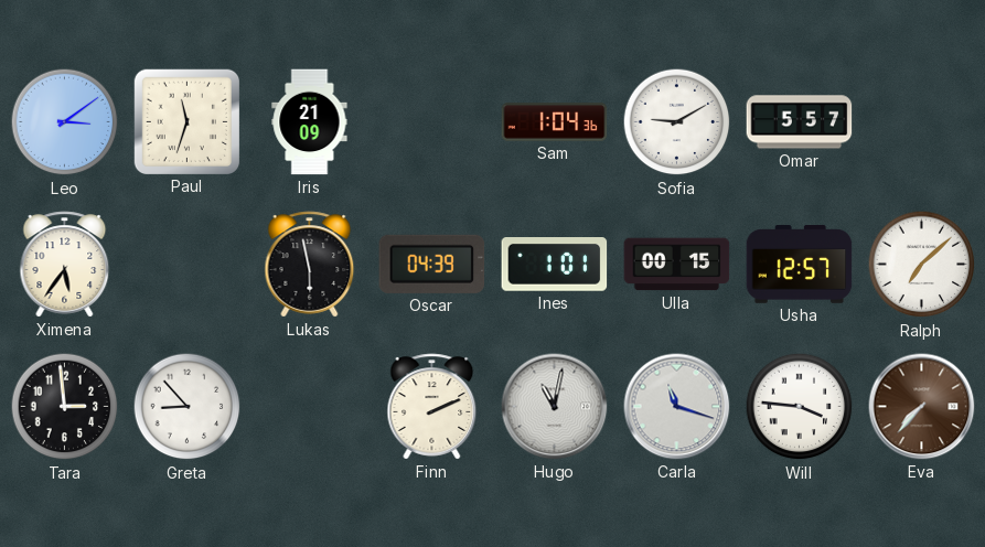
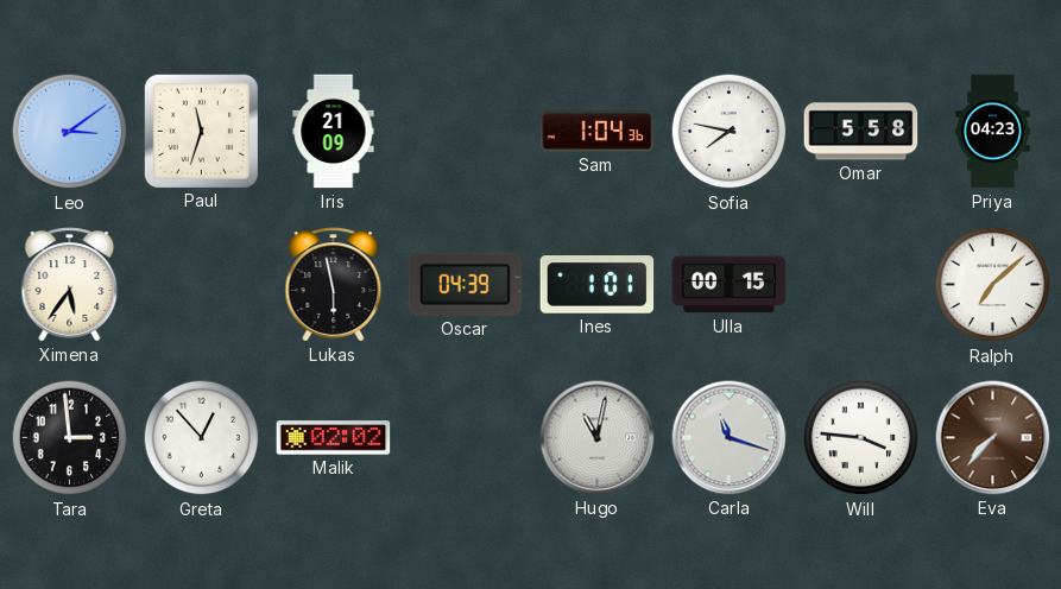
Sofia: 9:10 -> 7:47
Omar: 5:57 -> 5:58
Priya: none -> 04:23
Usha: 12:57 -> none
Greta: 8:53 -> 12:53
Malik: none -> 02:02
Finn: 2:11 -> none
